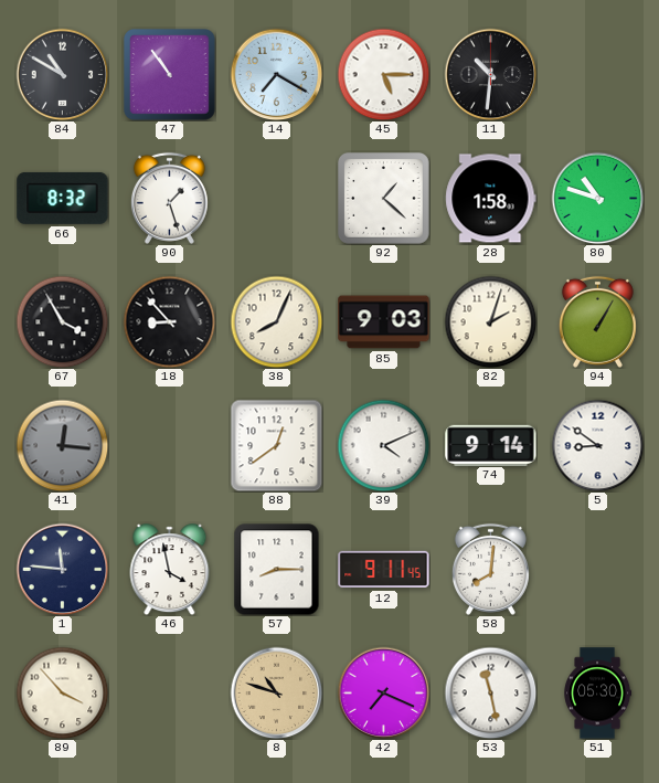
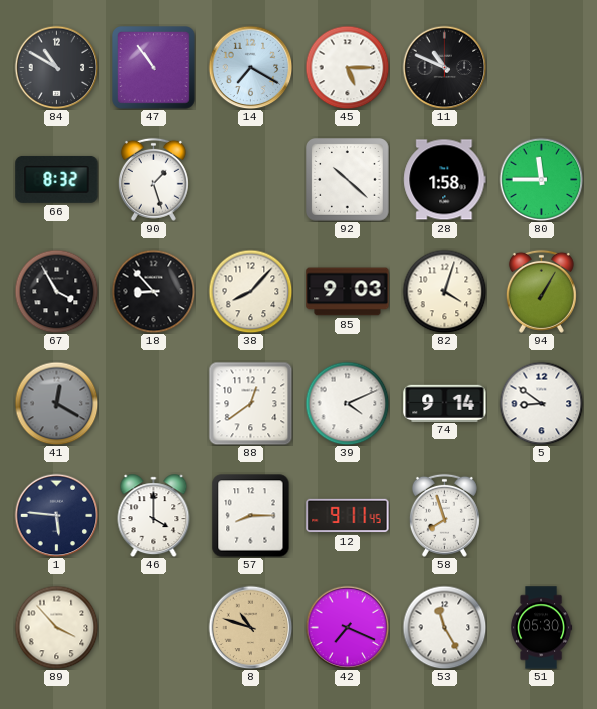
11: 10:31 -> 10:49
92: 1:22 -> 10:22
80: 10:48 -> 11:45
38: 8:04 -> 8:07
82: 2:03 -> 4:03
41: 12:16 -> 12:20
1: 11:46 -> 5:46
46: 3:58 -> 4:00
58: 8:01 -> 7:57
53: 11:28 -> 11:25
